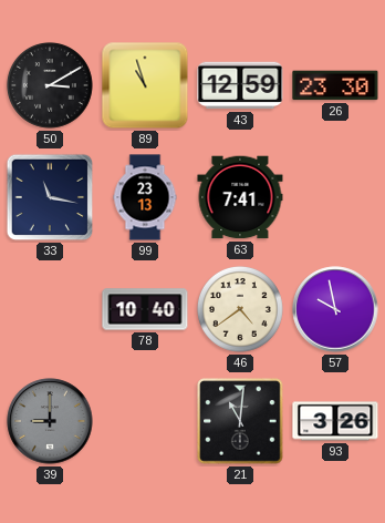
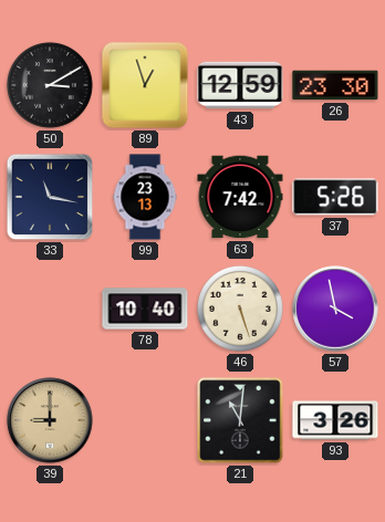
89: 10:57 -> 12:57
63: 7:41 -> 7:42
37: none -> 5:26
46: 4:39 -> 5:27
57: 9:58 -> 3:58
39 dial: grey -> champagne
